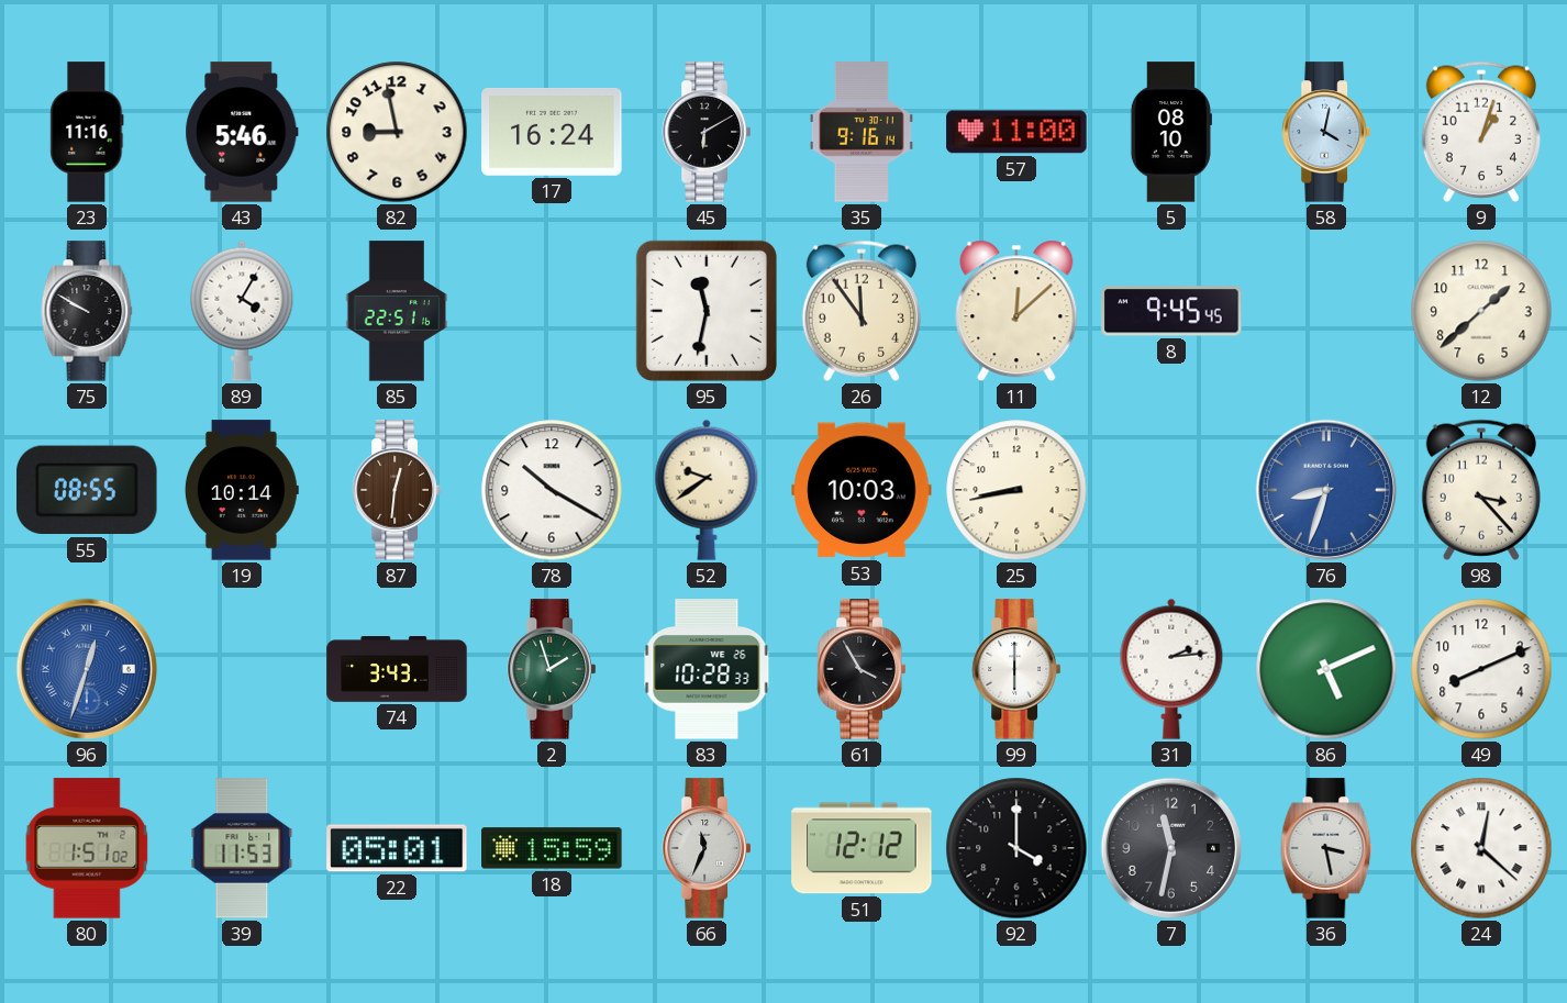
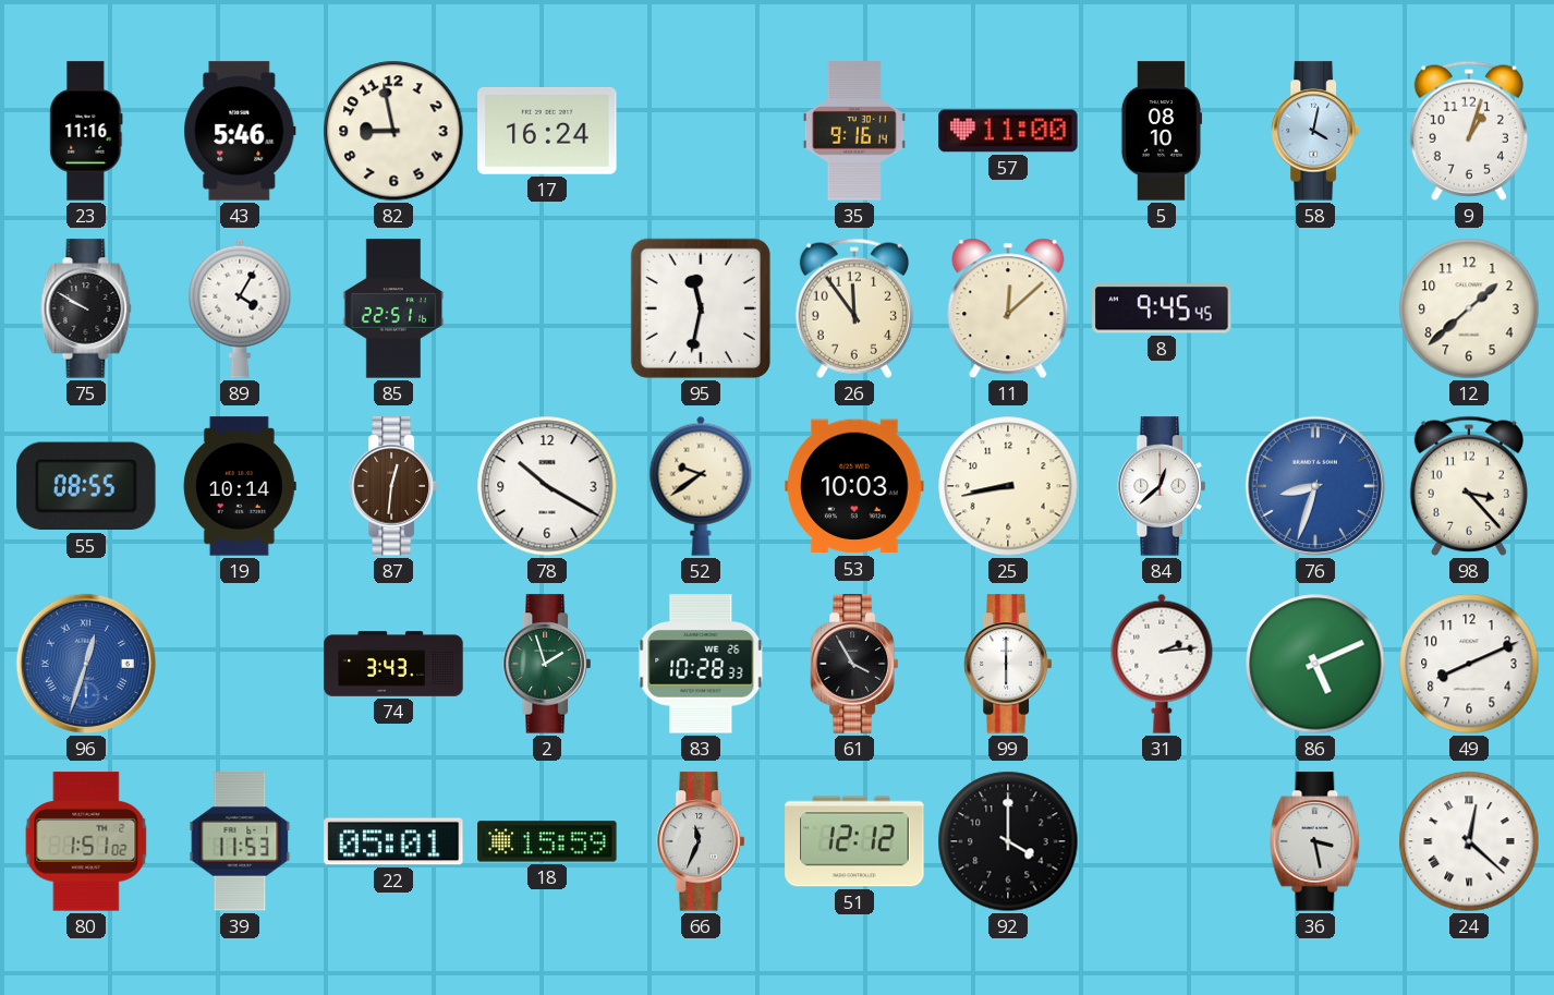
45: 6:10 -> none
84: none -> 12:38
7: 11:32 -> none
